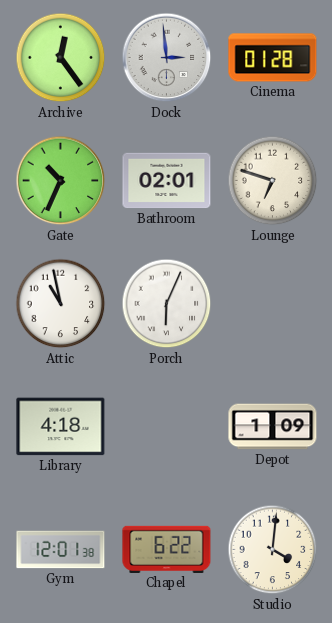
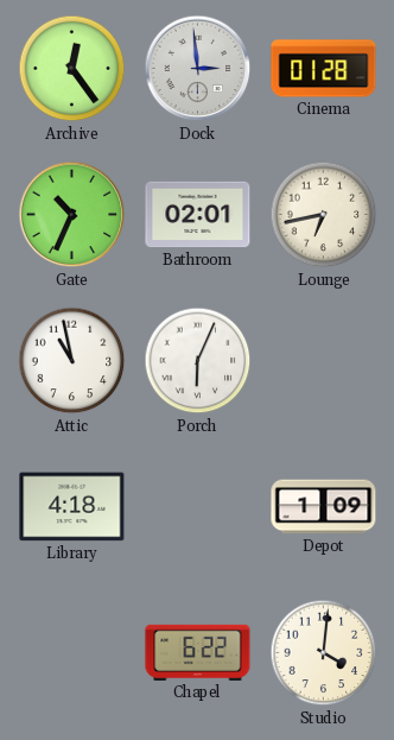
Lounge: 6:48 -> 6:43
Gym: 12:01 -> none
